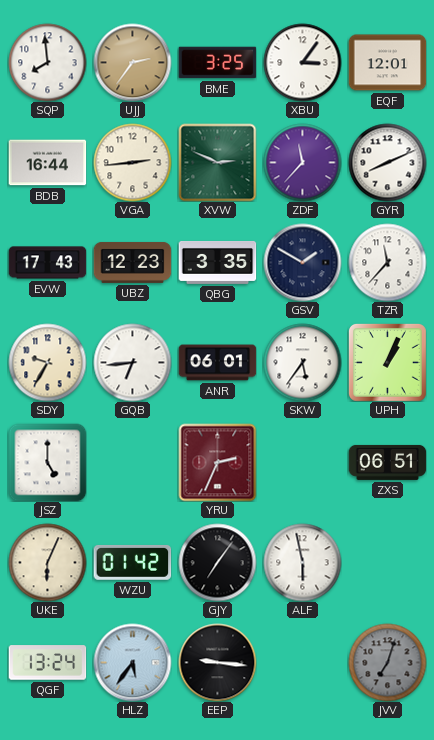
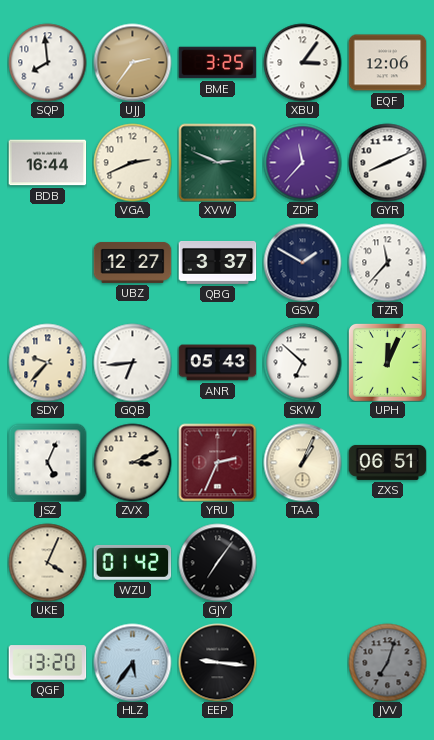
EQF: 12:01 -> 12:06
VGA: 2:44 -> 2:41
EVW: 17:43 -> none
UBZ: 12:23 -> 12:27
QBG: 3:35 -> 3:37
SDY: 9:35 -> 9:37
ANR: 06:01 -> 05:43
SKW: 5:36 -> 6:52
UPH: 1:04 -> 12:04
JSZ: 5:00 -> 5:04
ZVX: none -> 3:11
TAA: none -> 1:04
UKE: 6:04 -> 4:04
ALF: 5:58 -> none
QGF: 13:24 -> 13:20
